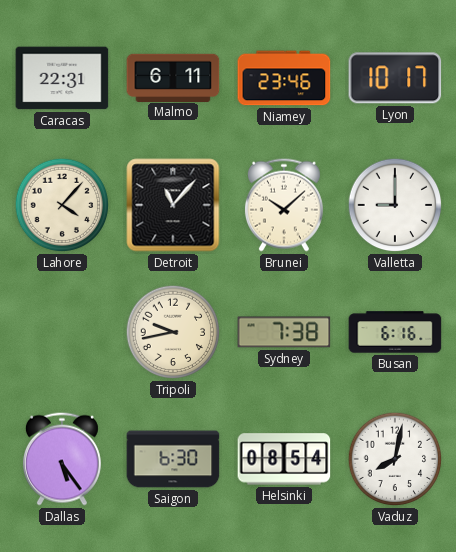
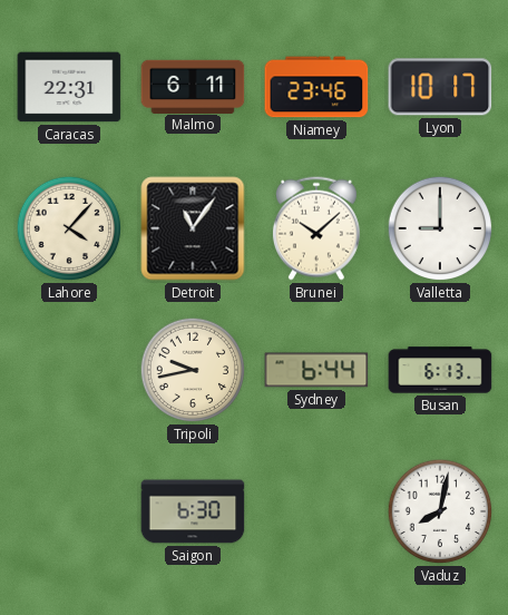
Detroit: 11:07 -> 11:06
Sydney: 7:38 -> 6:44
Busan: 6:16 -> 6:13
Dallas: 5:24 -> none
Helsinki: 08:54 -> none
